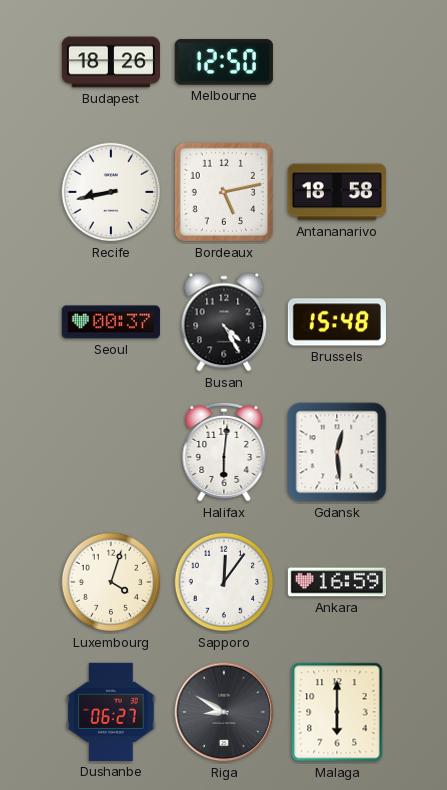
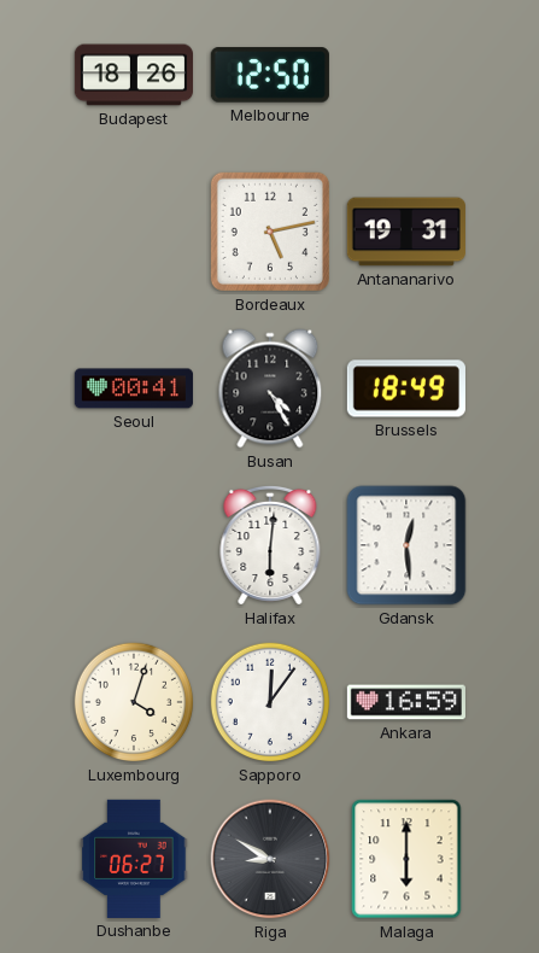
Recife: 8:43 -> none
Antananarivo: 18:58 -> 19:31
Seoul: 00:37 -> 00:41
Brussels: 15:48 -> 18:49
